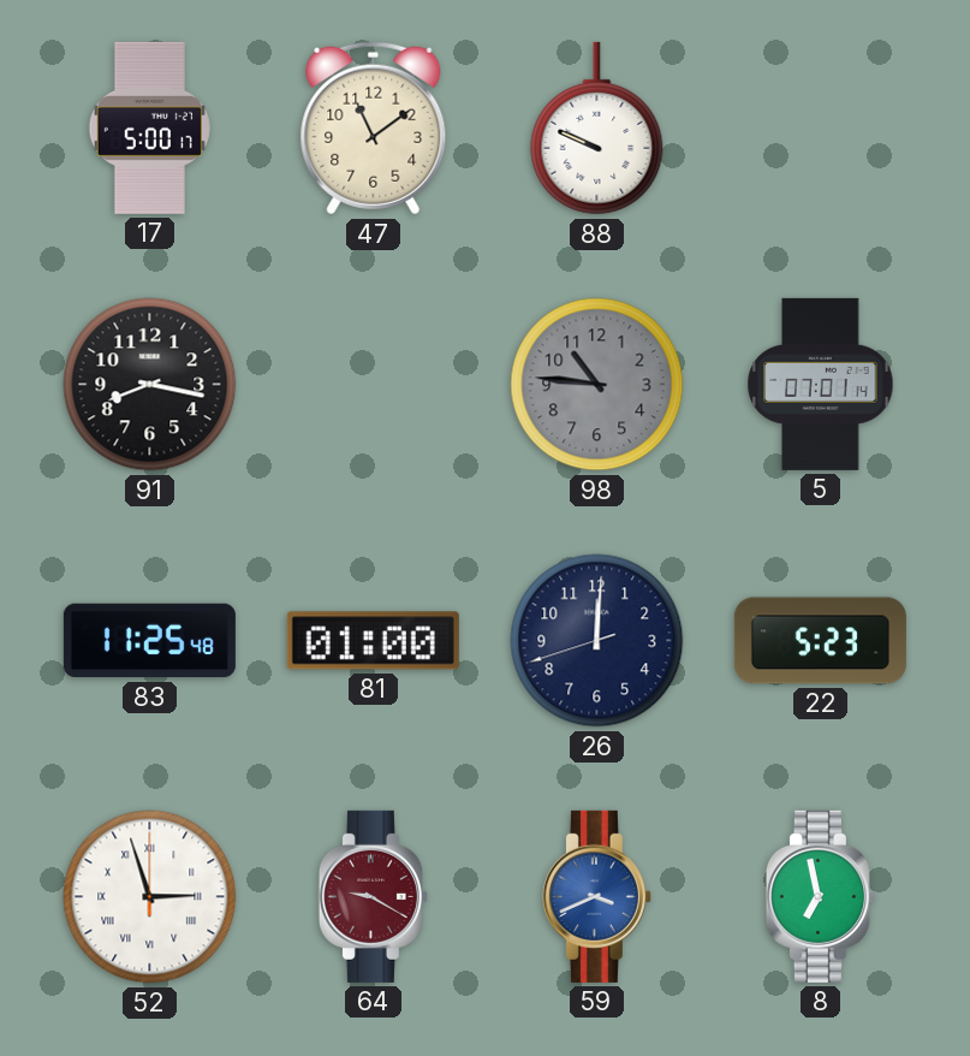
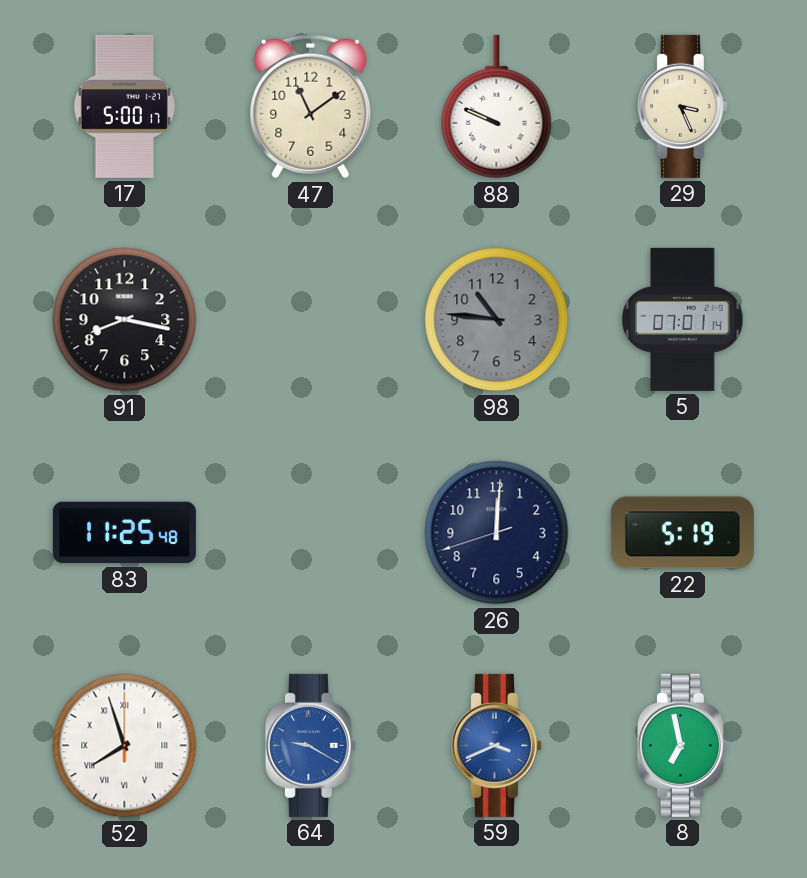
29: none -> 3:26
81: 01:00 -> none
22: 5:23 -> 5:19
52: 2:57 -> 7:57
64 dial: burgundy -> blue
